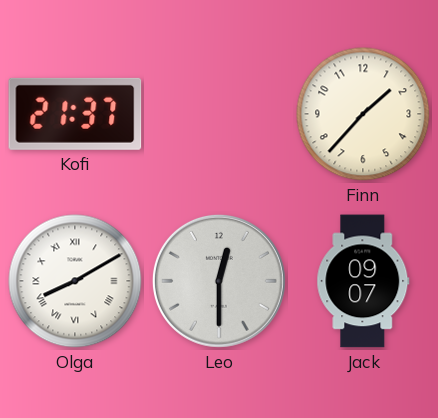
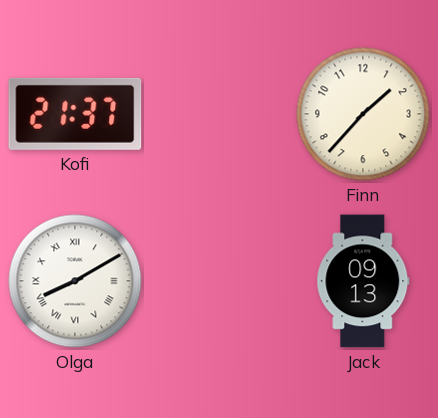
Leo: 12:30 -> none
Jack: 09:07 -> 09:13
